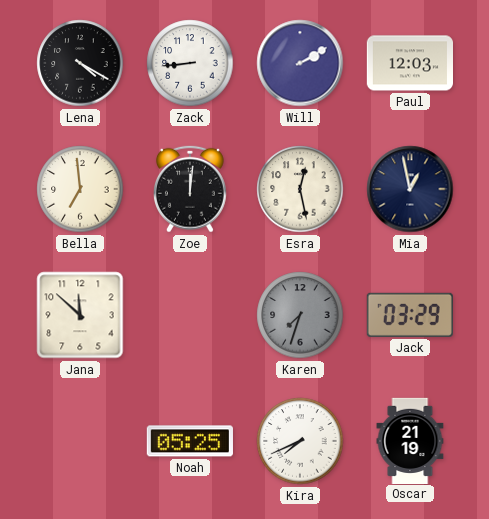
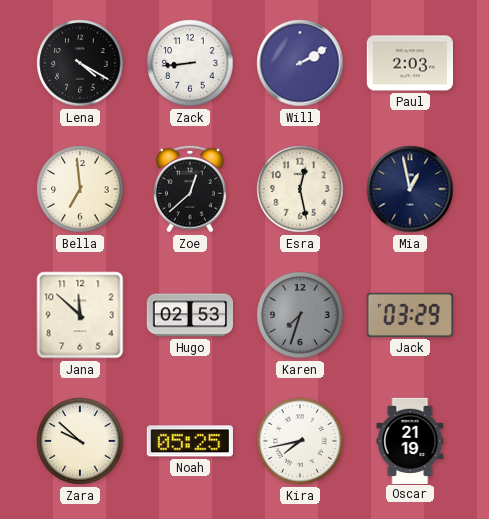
Paul: 12:03 -> 2:03
Zoe: 12:01 -> 12:38
Hugo: none -> 02:53
Zara: none -> 9:52
Kira: 7:41 -> 7:43
